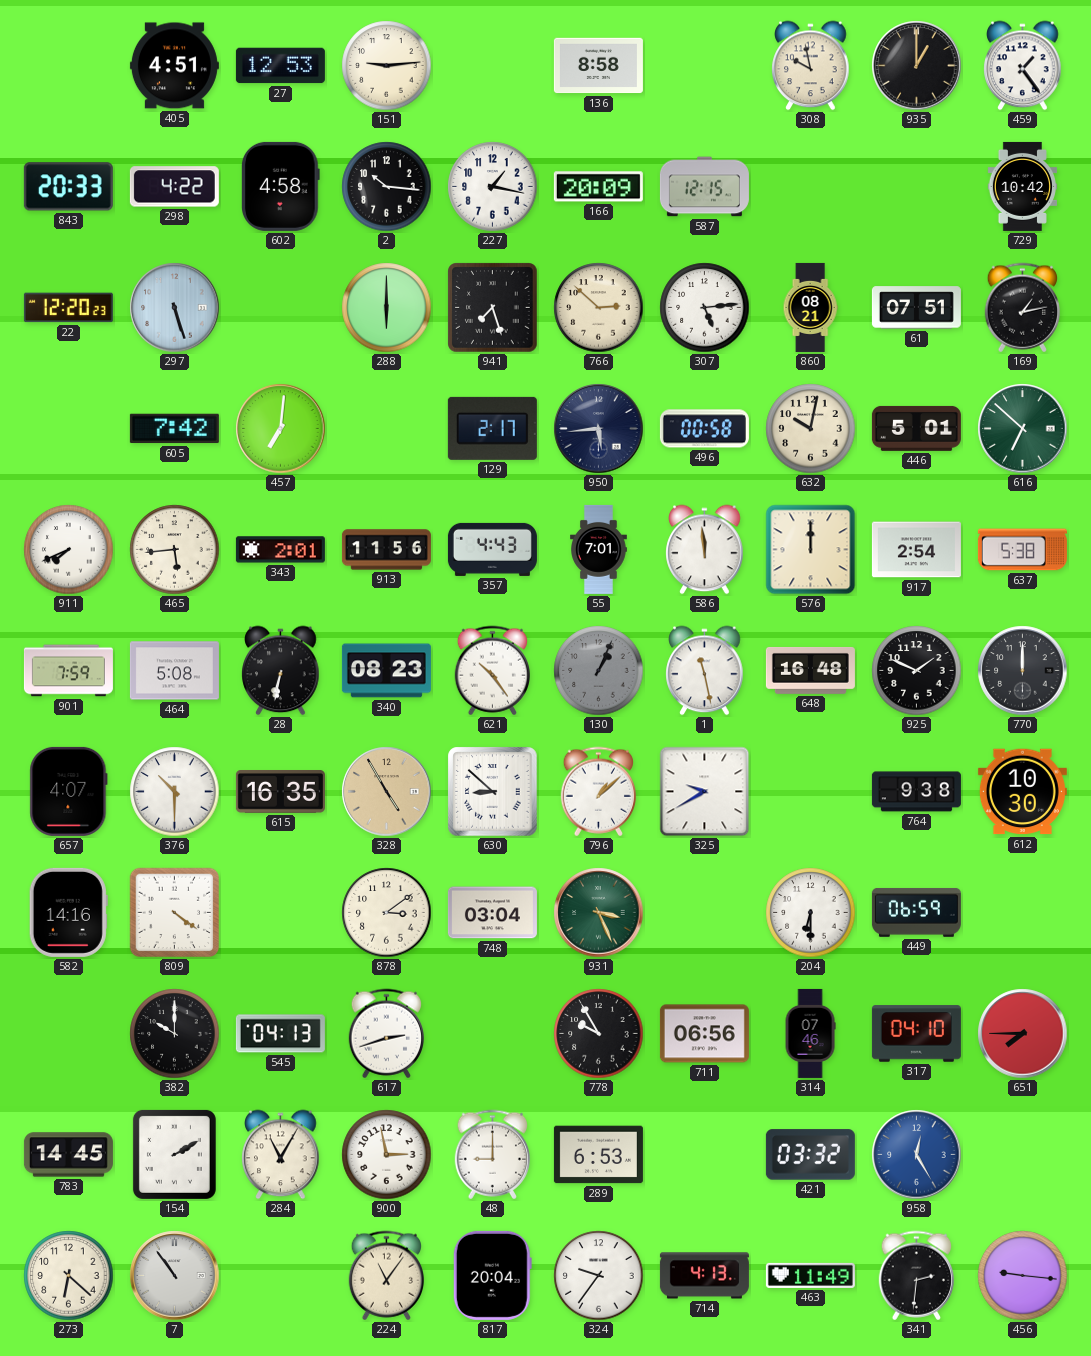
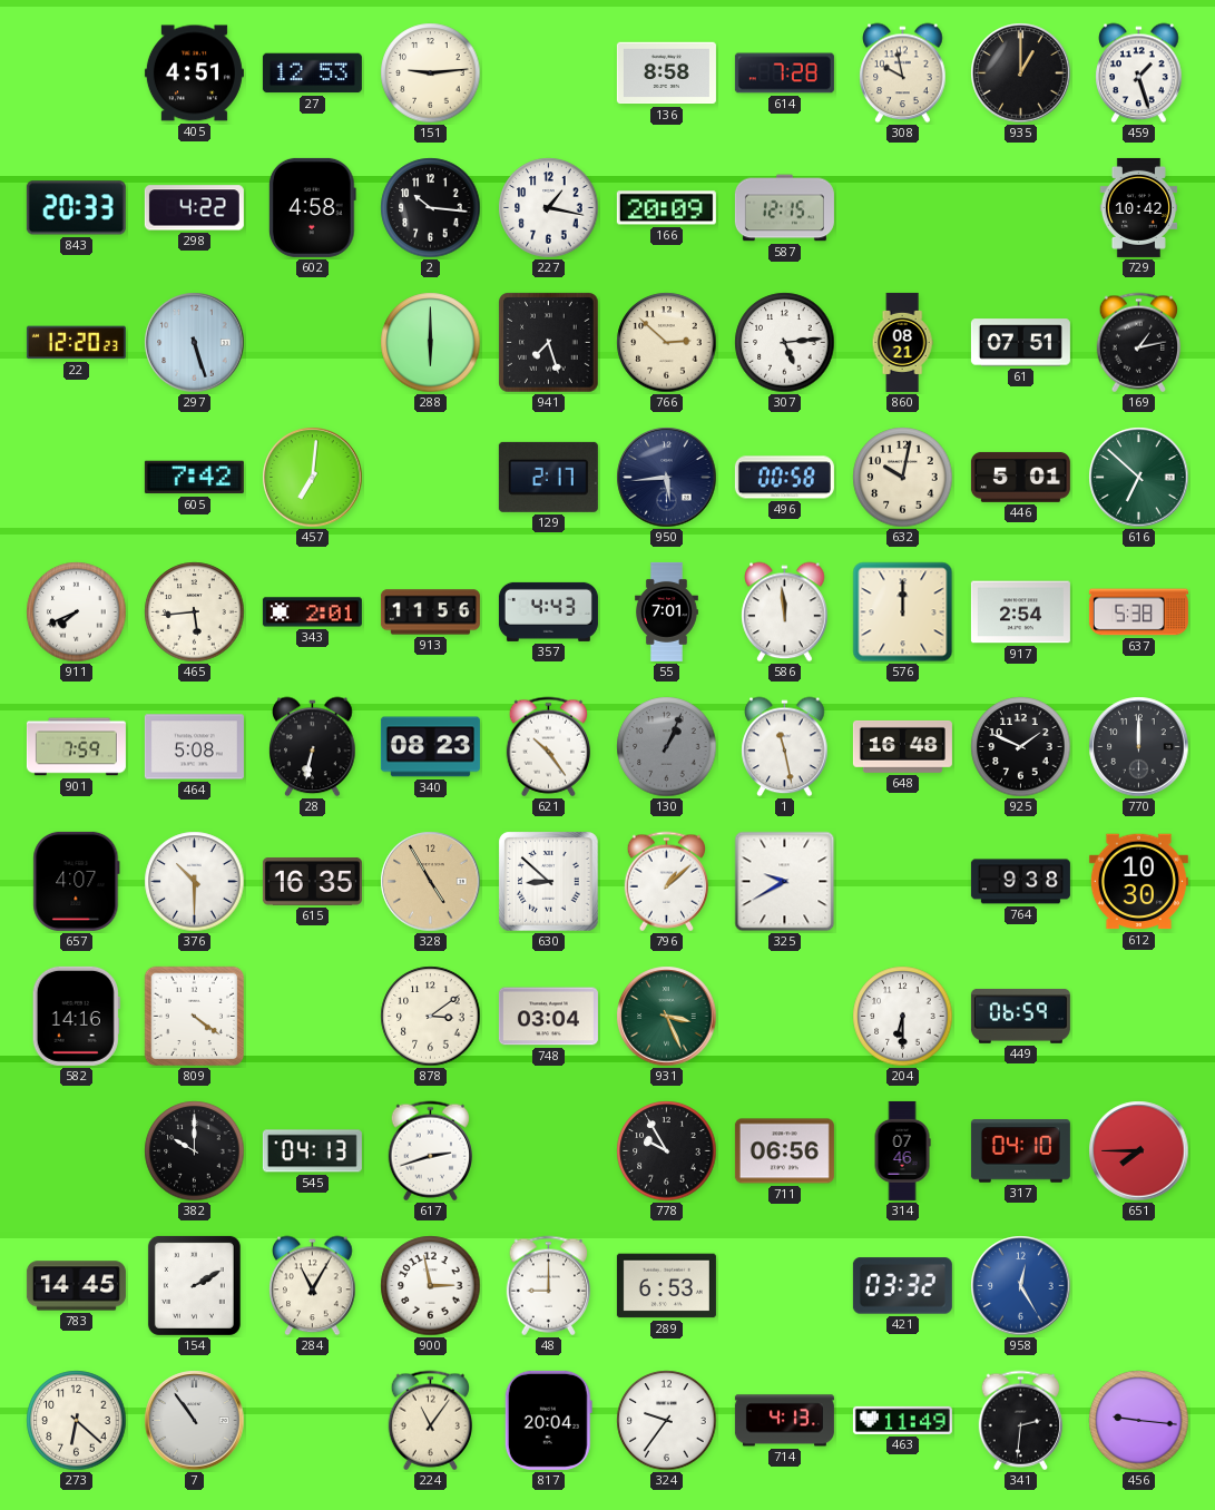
614: none -> 7:28
459: 1:24 -> 1:27
